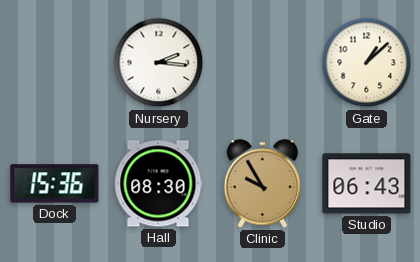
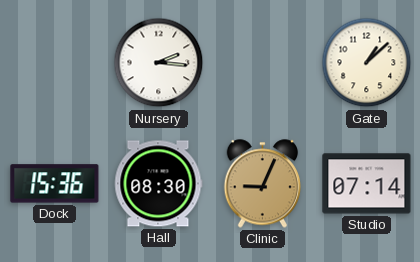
Clinic: 9:55 -> 9:04
Studio: 06:43 -> 07:14
